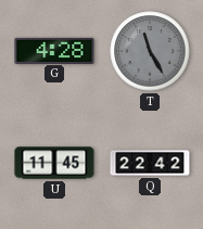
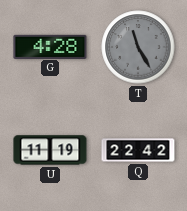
U: 11:45 -> 11:19
